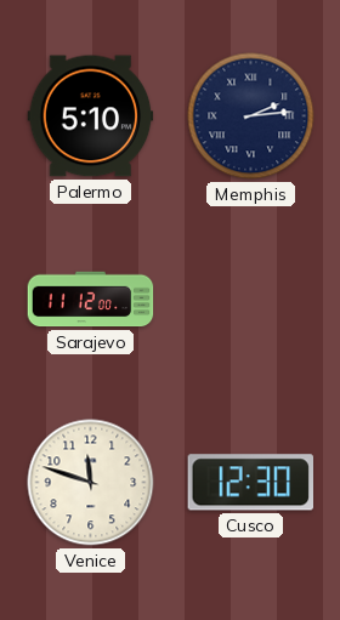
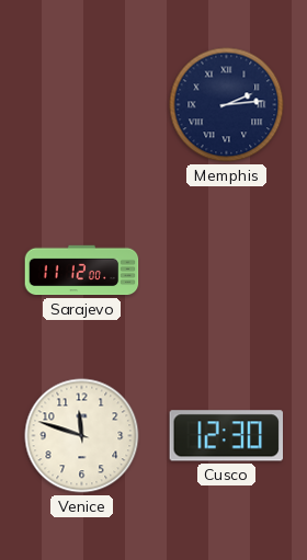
Palermo: 5:10 -> none
